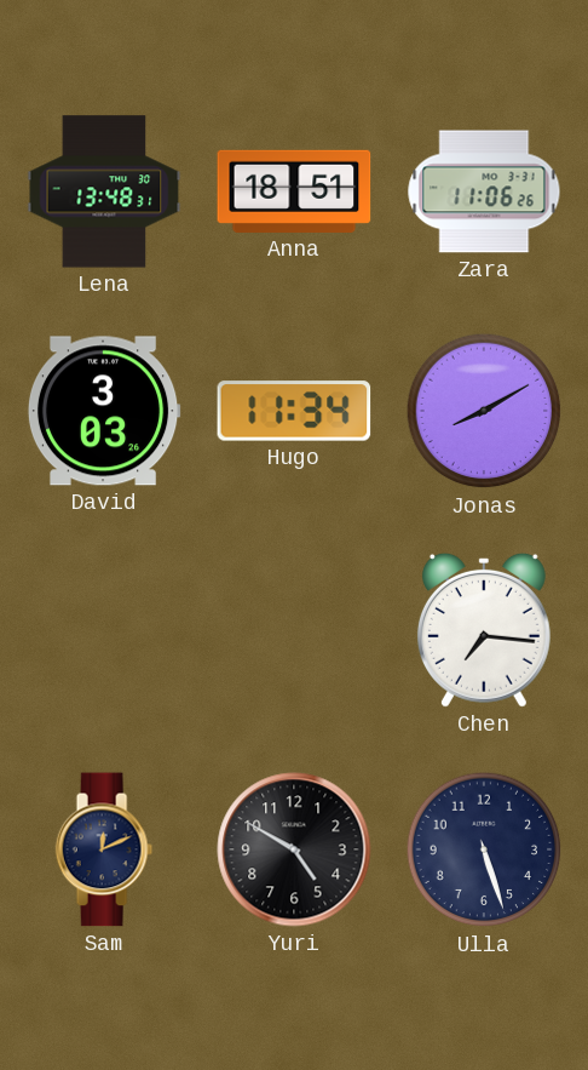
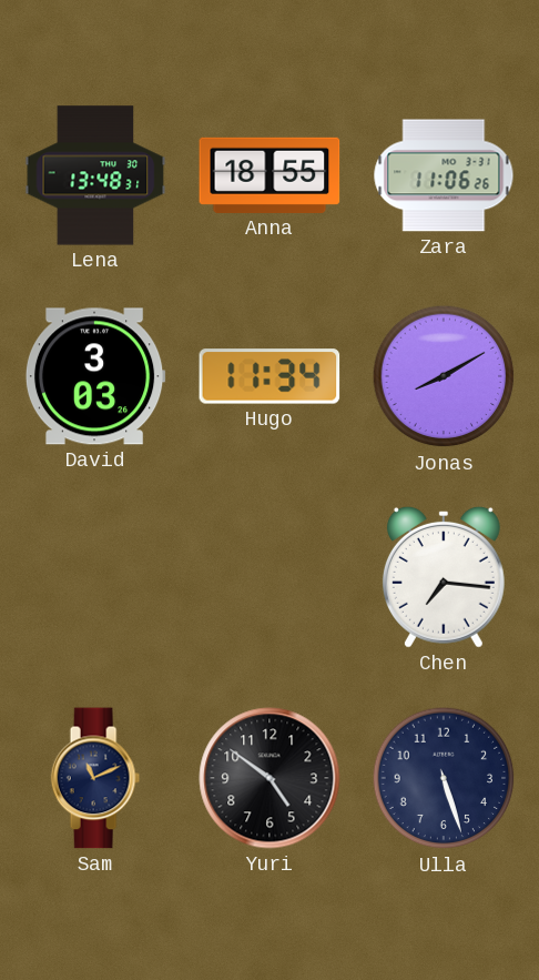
Anna: 18:51 -> 18:55
Sam: 12:11 -> 11:11
Yuri: 4:50 -> 4:51
